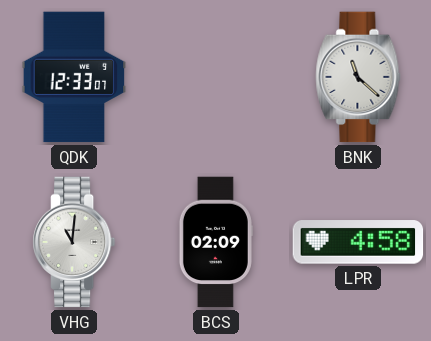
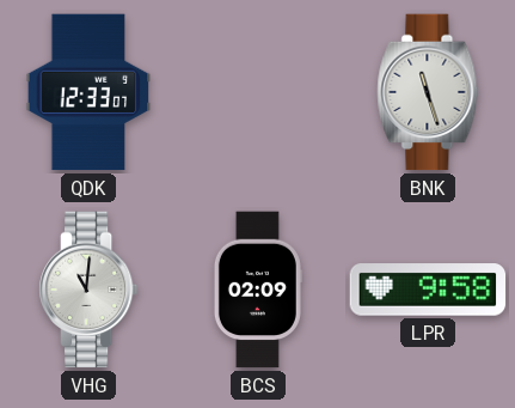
BNK: 11:22 -> 11:27
LPR: 4:58 -> 9:58
